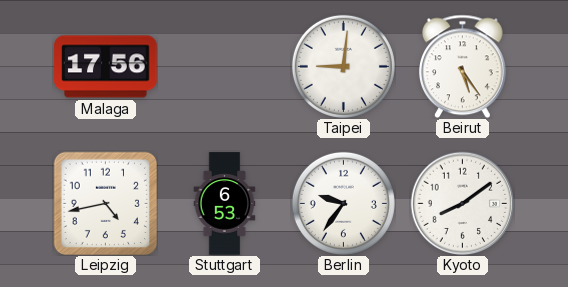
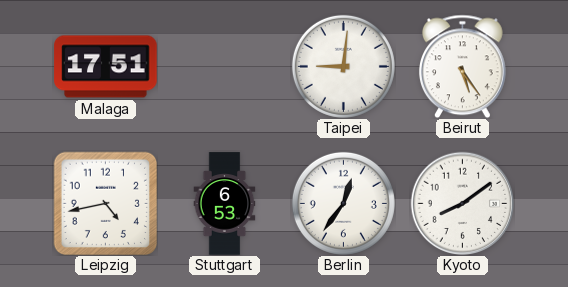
Malaga: 17:56 -> 17:51
Berlin: 9:36 -> 12:36
